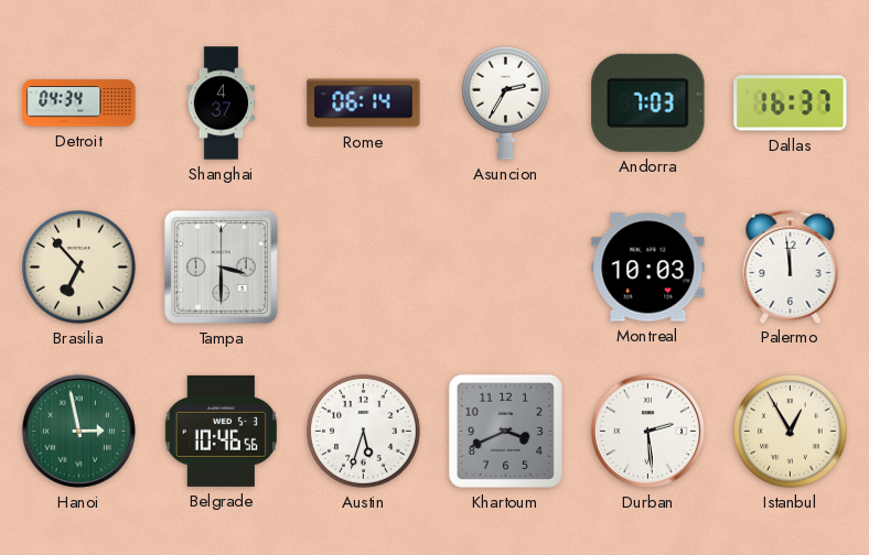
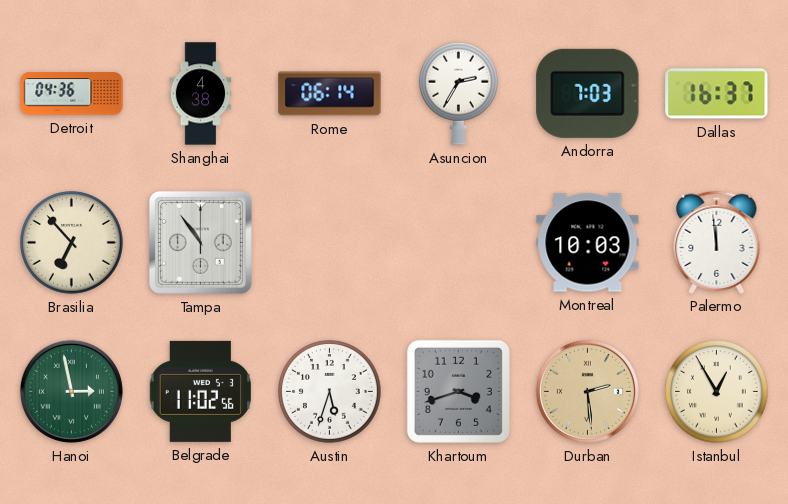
Detroit: 04:34 -> 04:36
Shanghai: 4:37 -> 4:38
Tampa: 3:30 -> 10:54
Belgrade: 10:46 -> 11:02
Khartoum: 3:41 -> 3:42
Durban dial: white -> champagne
